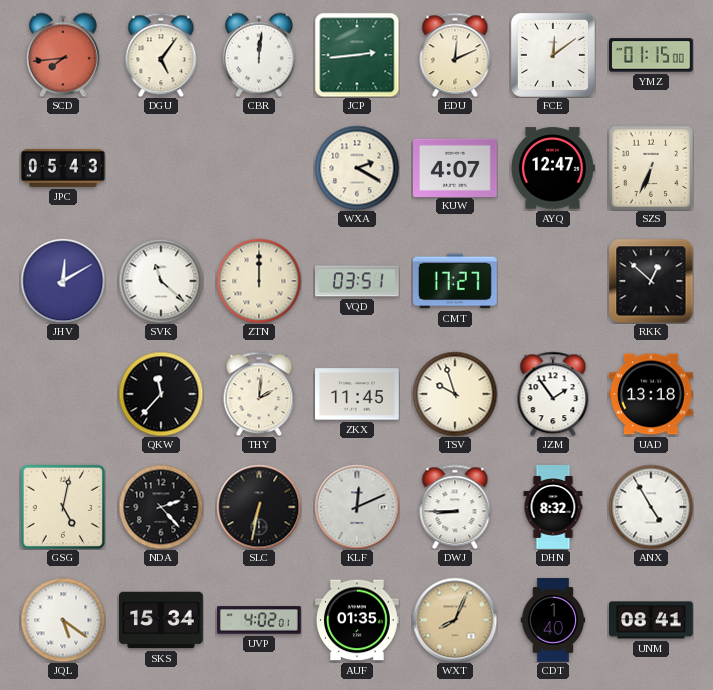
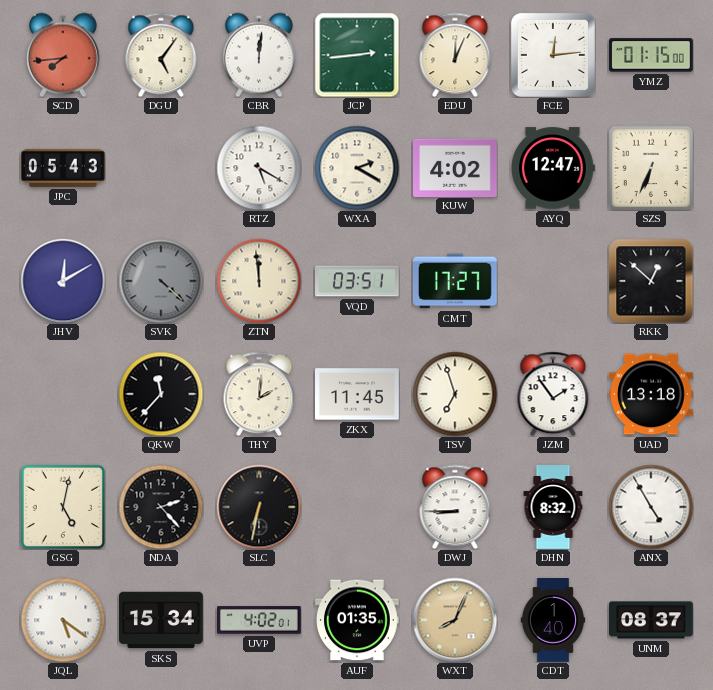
EDU: 12:11 -> 12:04
FCE: 12:09 -> 12:14
RTZ: none -> 5:20
KUW: 4:07 -> 4:02
SVK: 11:22 -> 4:22
SVK dial: white -> grey
ZTN: 12:00 -> 11:59
TSV: 9:57 -> 6:57
KLF: 12:11 -> none
UNM: 08:41 -> 08:37
